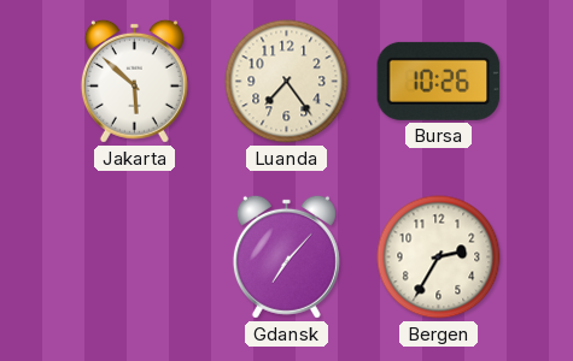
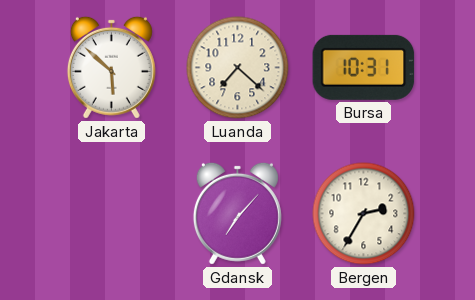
Luanda: 7:24 -> 7:22
Bursa: 10:26 -> 10:31
